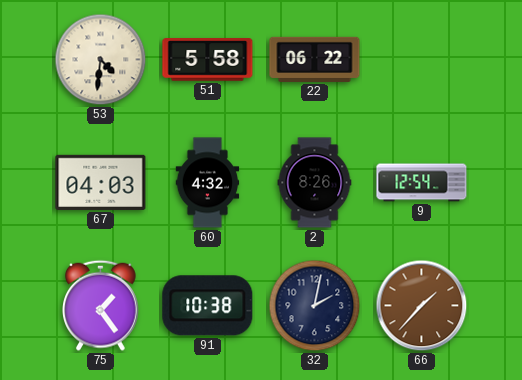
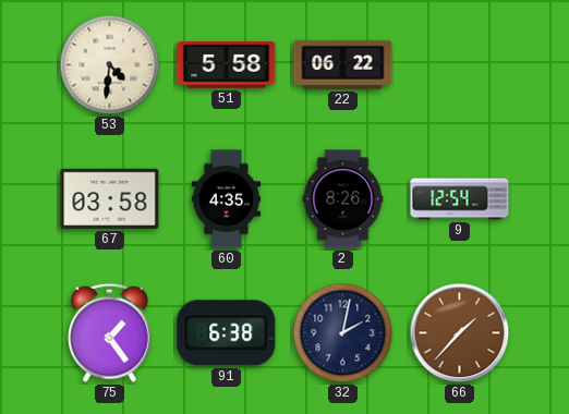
67: 04:03 -> 03:58
60: 4:32 -> 4:35
91: 10:38 -> 6:38
